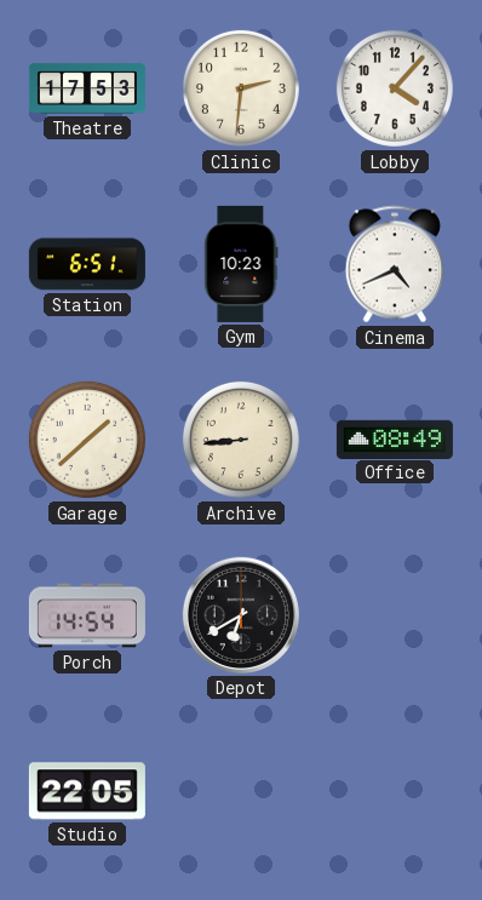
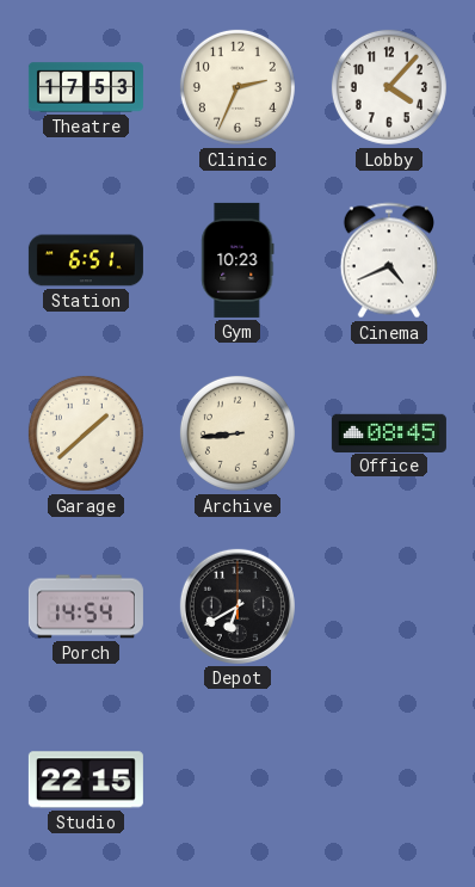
Clinic: 2:31 -> 2:34
Office: 08:49 -> 08:45
Studio: 22:05 -> 22:15
